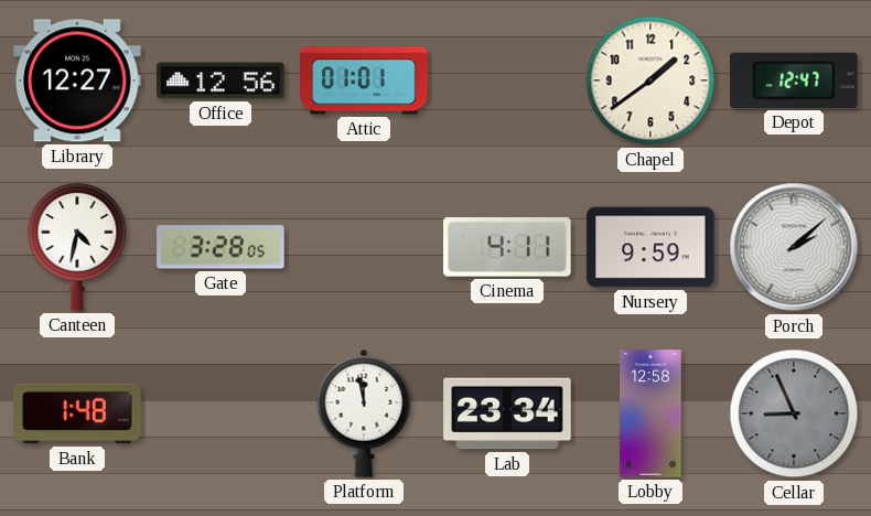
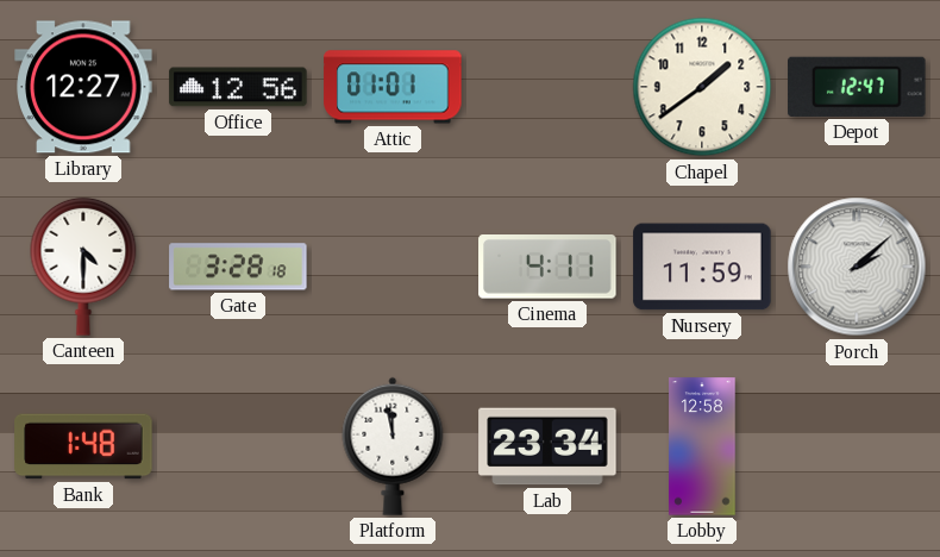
Canteen: 4:32 -> 4:30
Gate: 3:28:05 -> 3:28:18
Nursery: 9:59 -> 11:59
Cellar: 8:56 -> none
